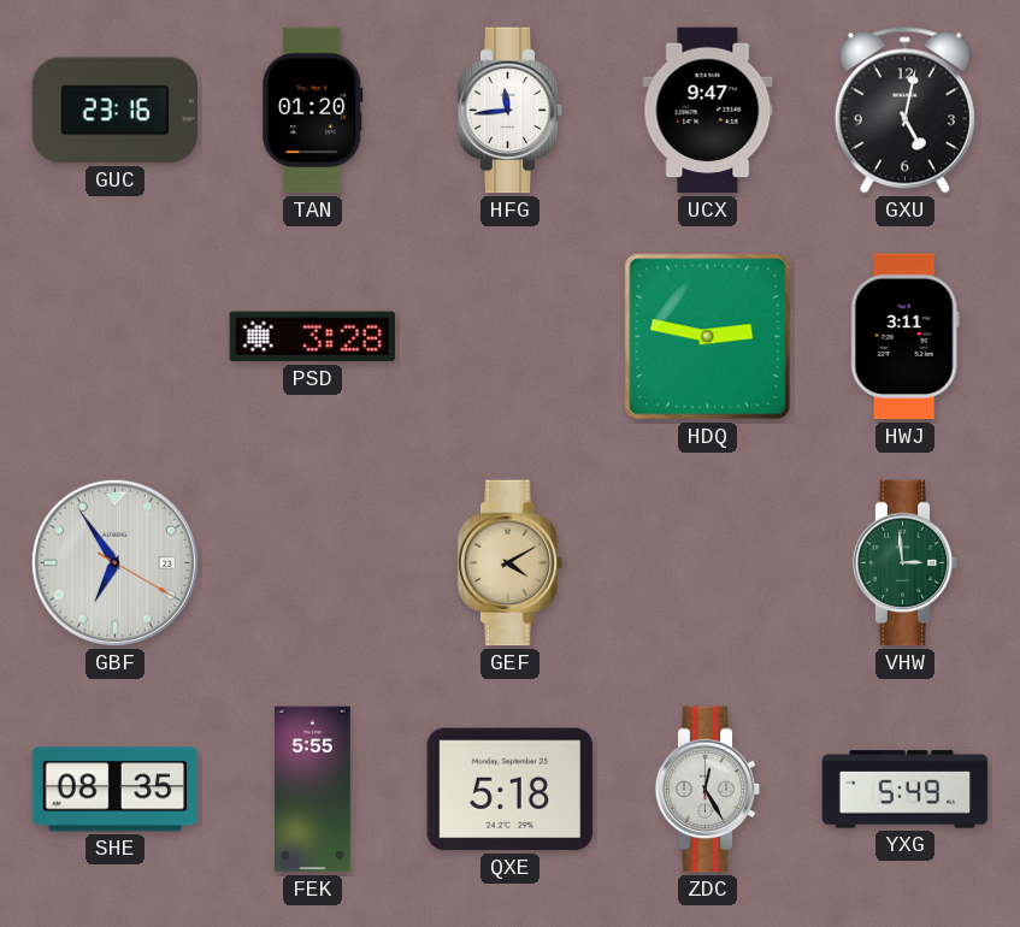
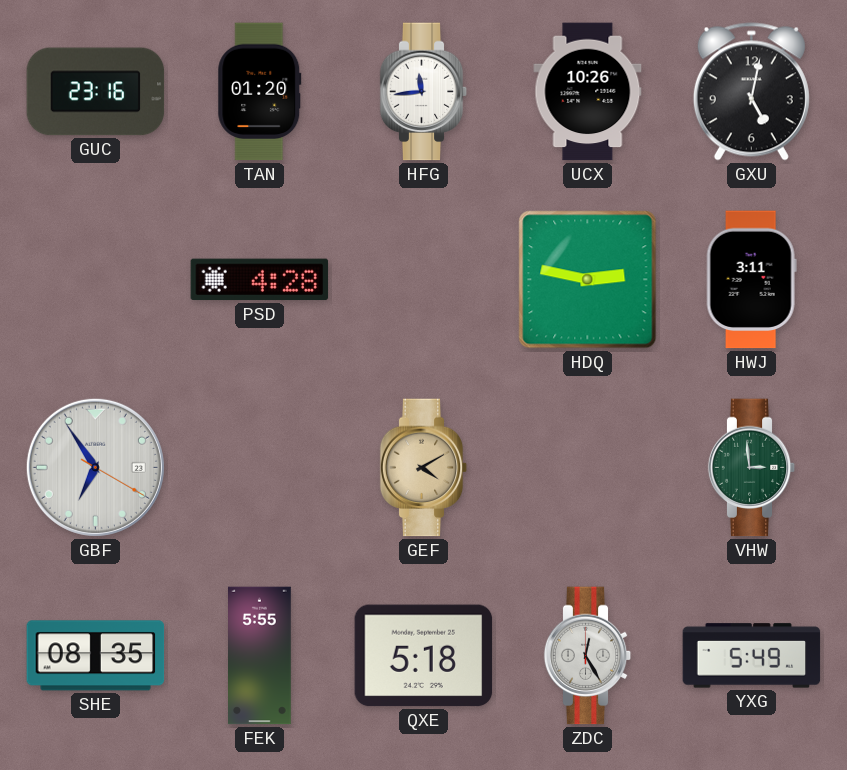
UCX: 9:47 -> 10:26
PSD: 3:28 -> 4:28
